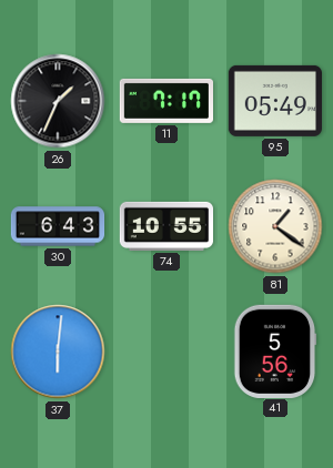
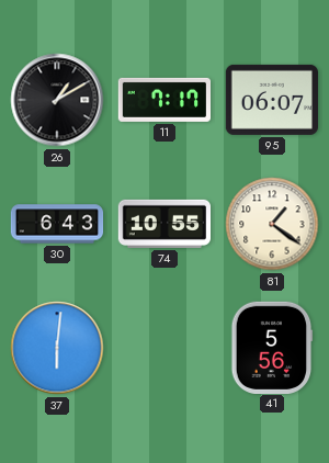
26: 1:34 -> 1:10
95: 05:49 -> 06:07
